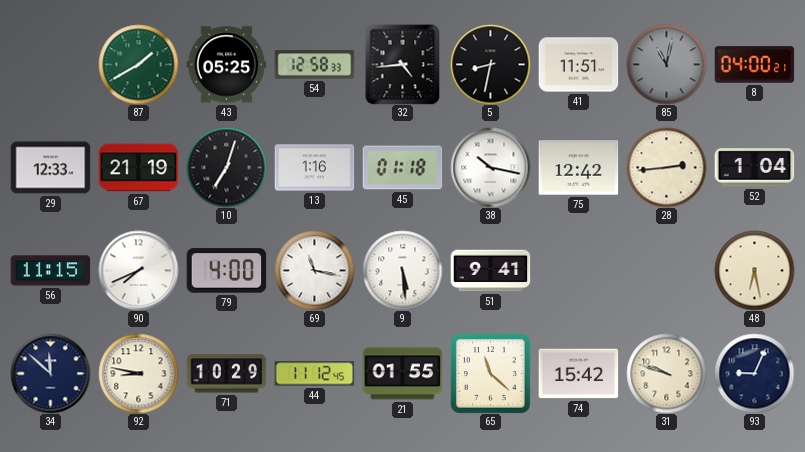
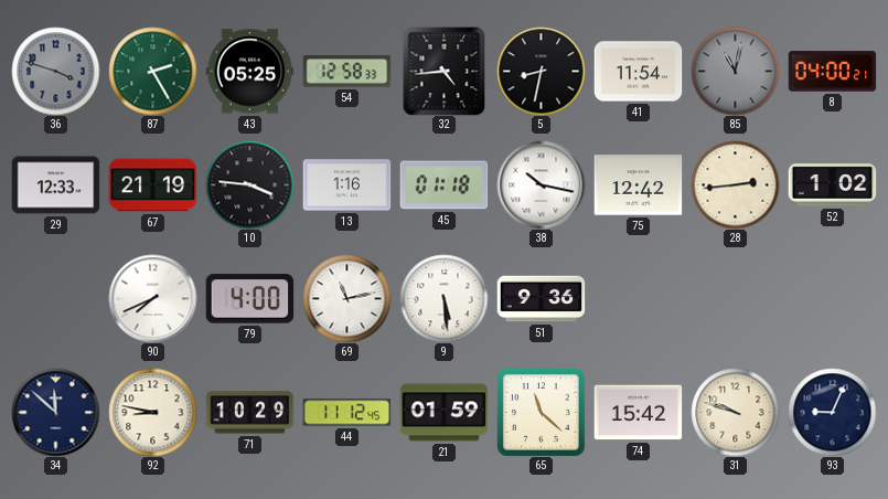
36: none -> 3:48
87: 1:40 -> 2:25
41: 11:51 -> 11:54
10: 7:03 -> 3:46
52: 1:04 -> 1:02
56: 11:15 -> none
69: 11:17 -> 11:13
51: 9:41 -> 9:36
48: 6:28 -> none
21: 01:55 -> 01:59
